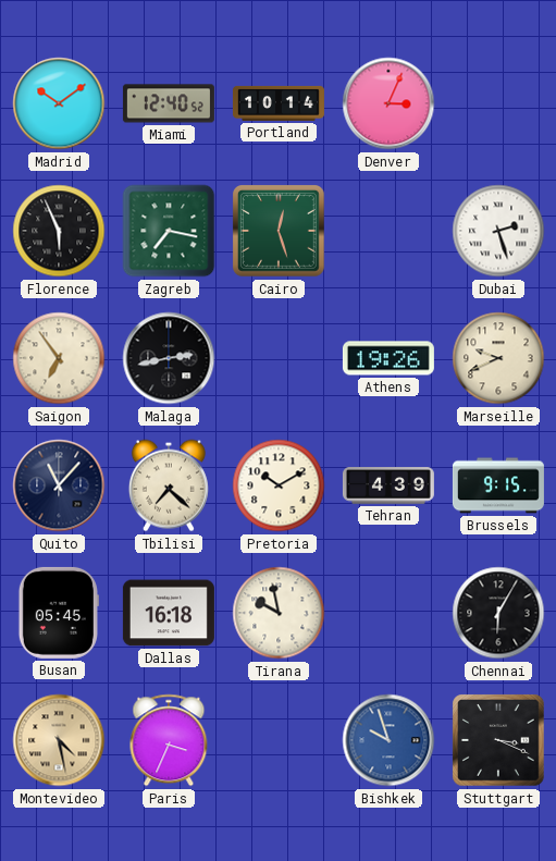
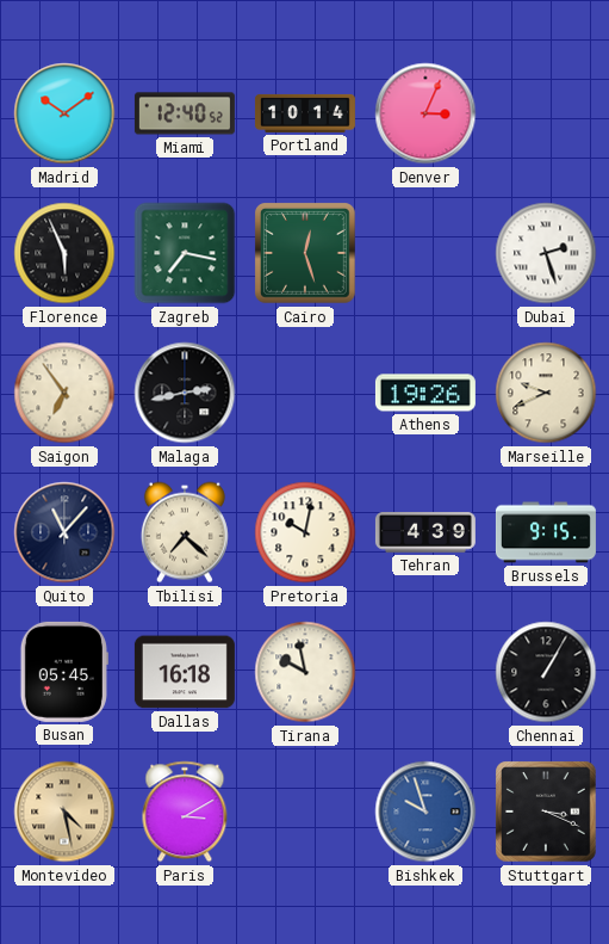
Pretoria: 10:10 -> 10:02
Chennai: 6:05 -> 1:05
Paris: 3:34 -> 3:10
